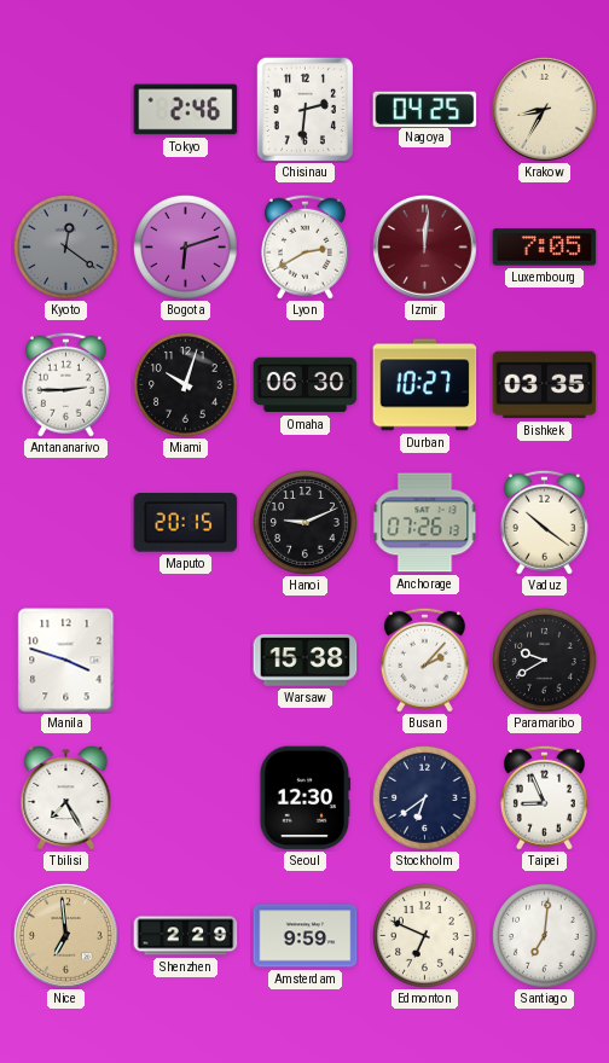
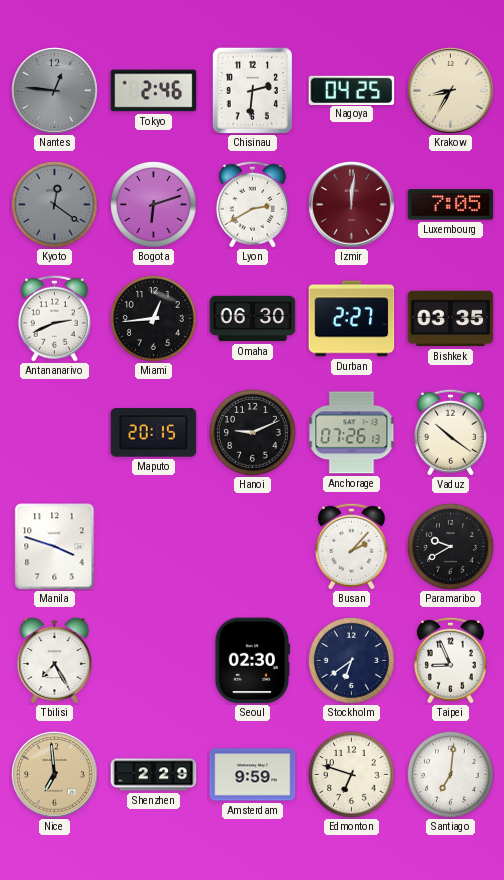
Nantes: none -> 12:46
Antananarivo: 2:45 -> 2:41
Miami: 10:03 -> 12:44
Durban: 10:27 -> 2:27
Warsaw: 15:38 -> none
Seoul: 12:30 -> 02:30
Edmonton: 6:49 -> 6:48
